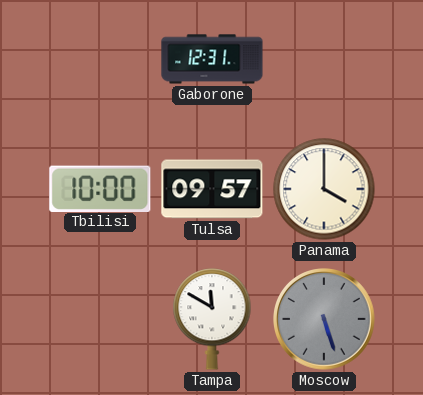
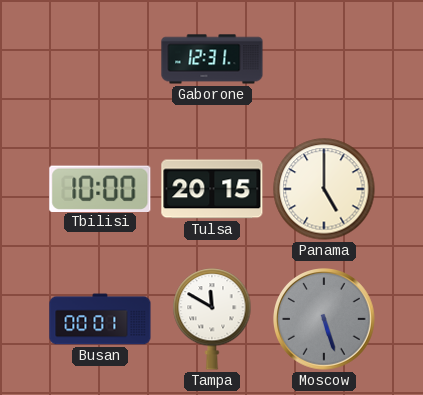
Tulsa: 09:57 -> 20:15
Panama: 4:00 -> 5:00
Busan: none -> 00:01
